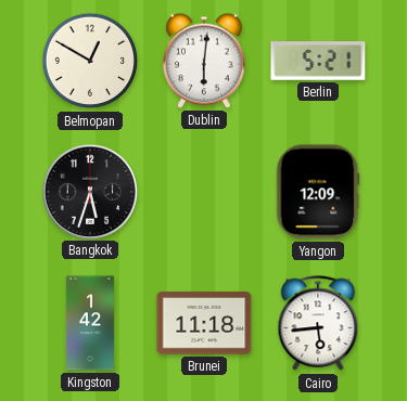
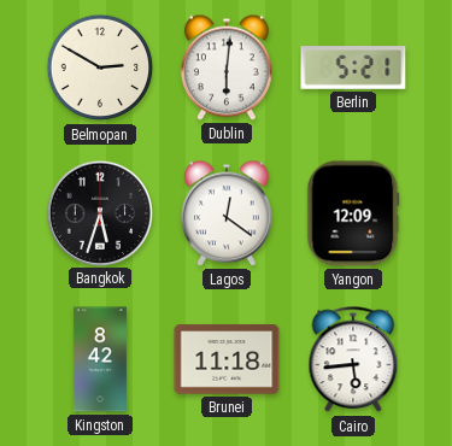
Belmopan: 12:50 -> 2:50
Lagos: none -> 12:21
Kingston: 1:42 -> 8:42
